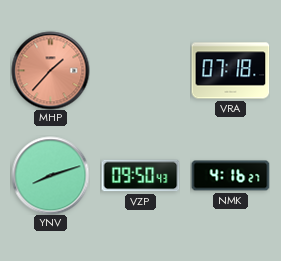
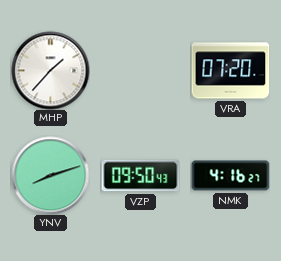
MHP dial: salmon -> white
VRA: 07:18 -> 07:20
